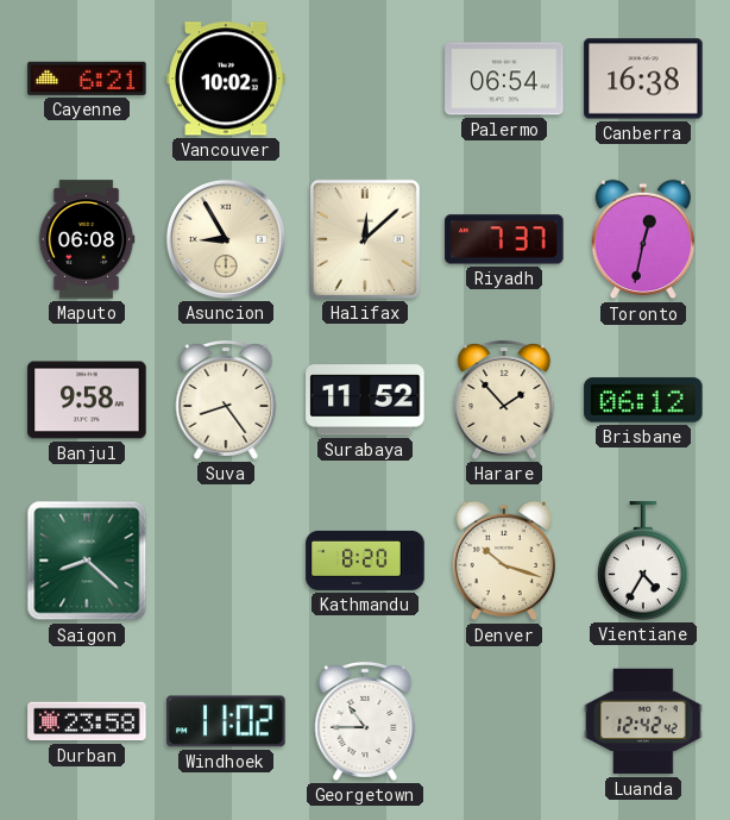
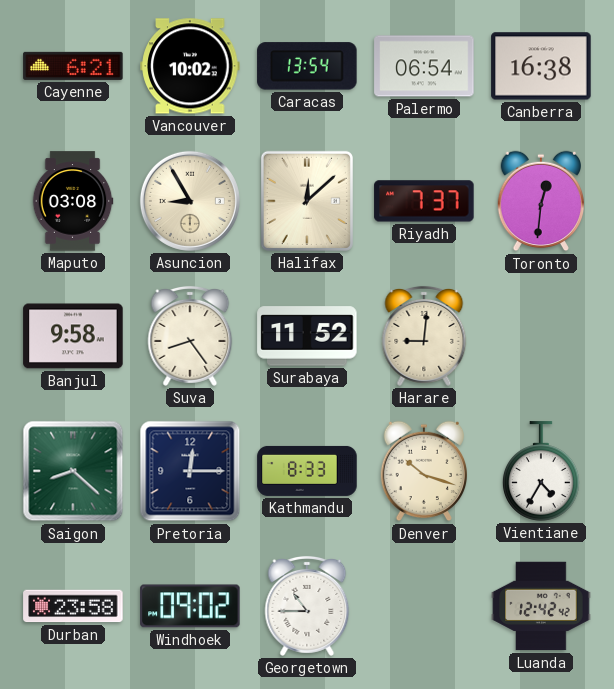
Caracas: none -> 13:54
Maputo: 06:08 -> 03:08
Toronto: 12:32 -> 12:31
Harare: 1:53 -> 9:01
Brisbane: 06:12 -> none
Pretoria: none -> 12:15
Kathmandu: 8:20 -> 8:33
Windhoek: 11:02 -> 09:02
